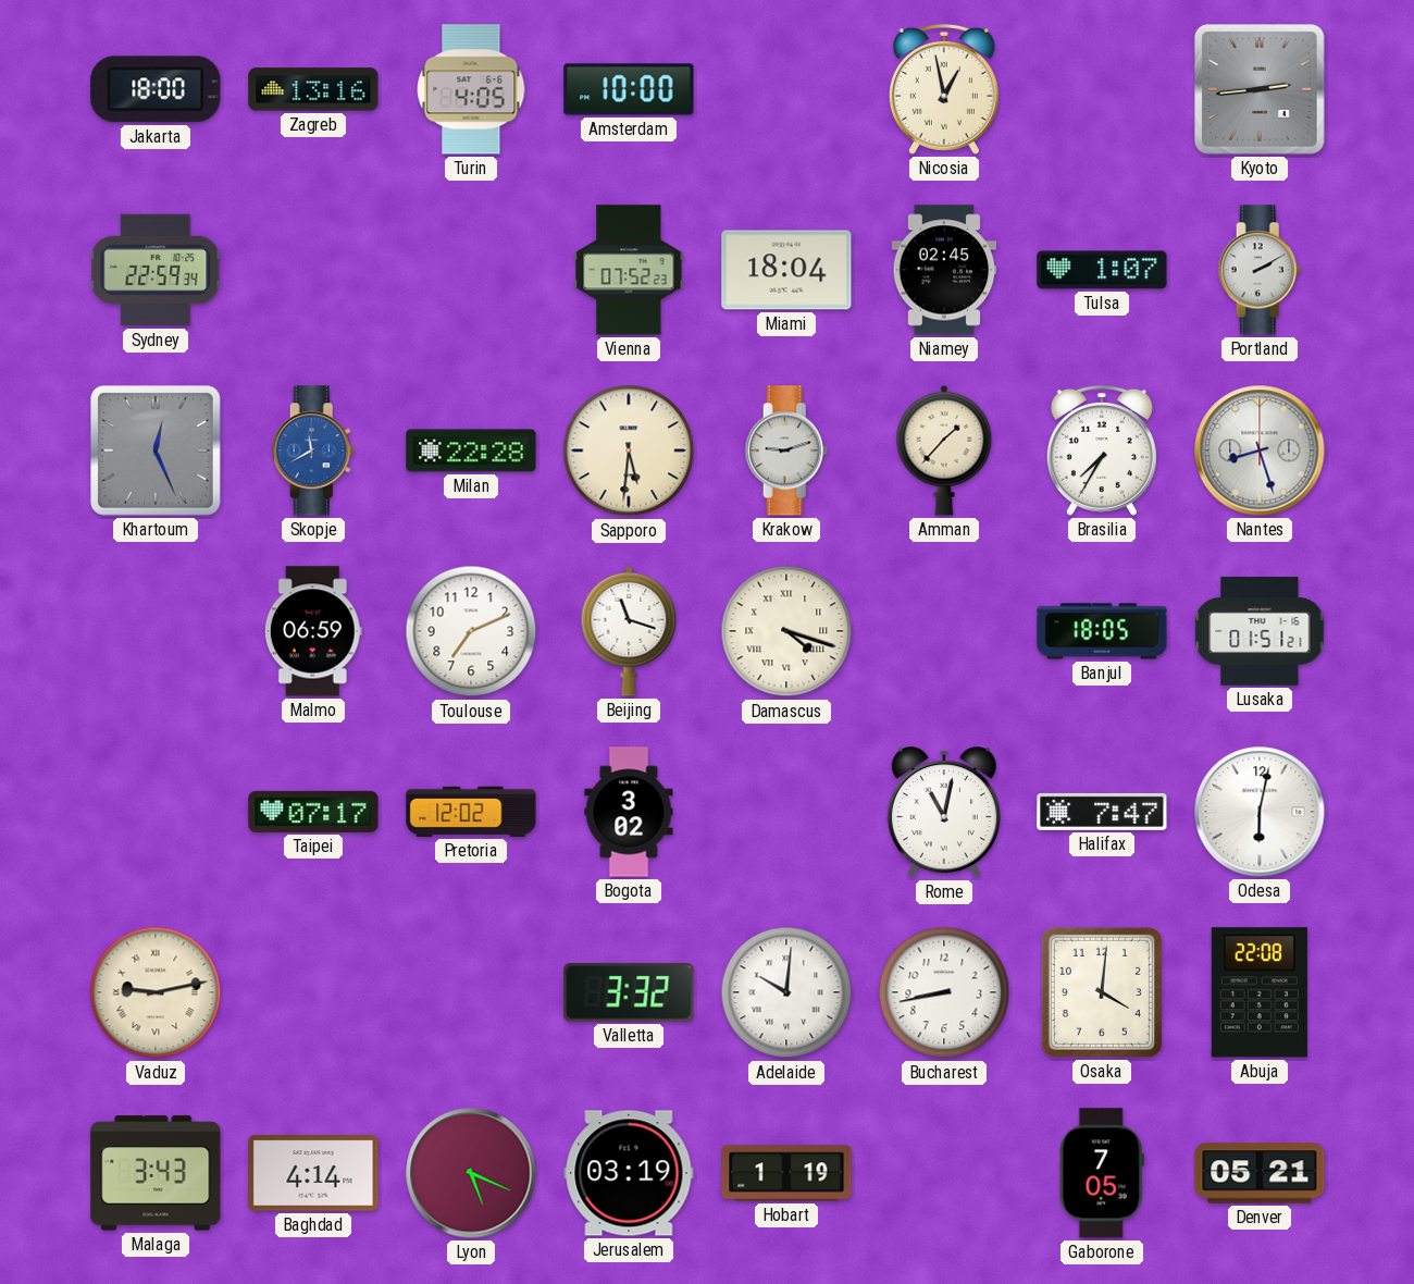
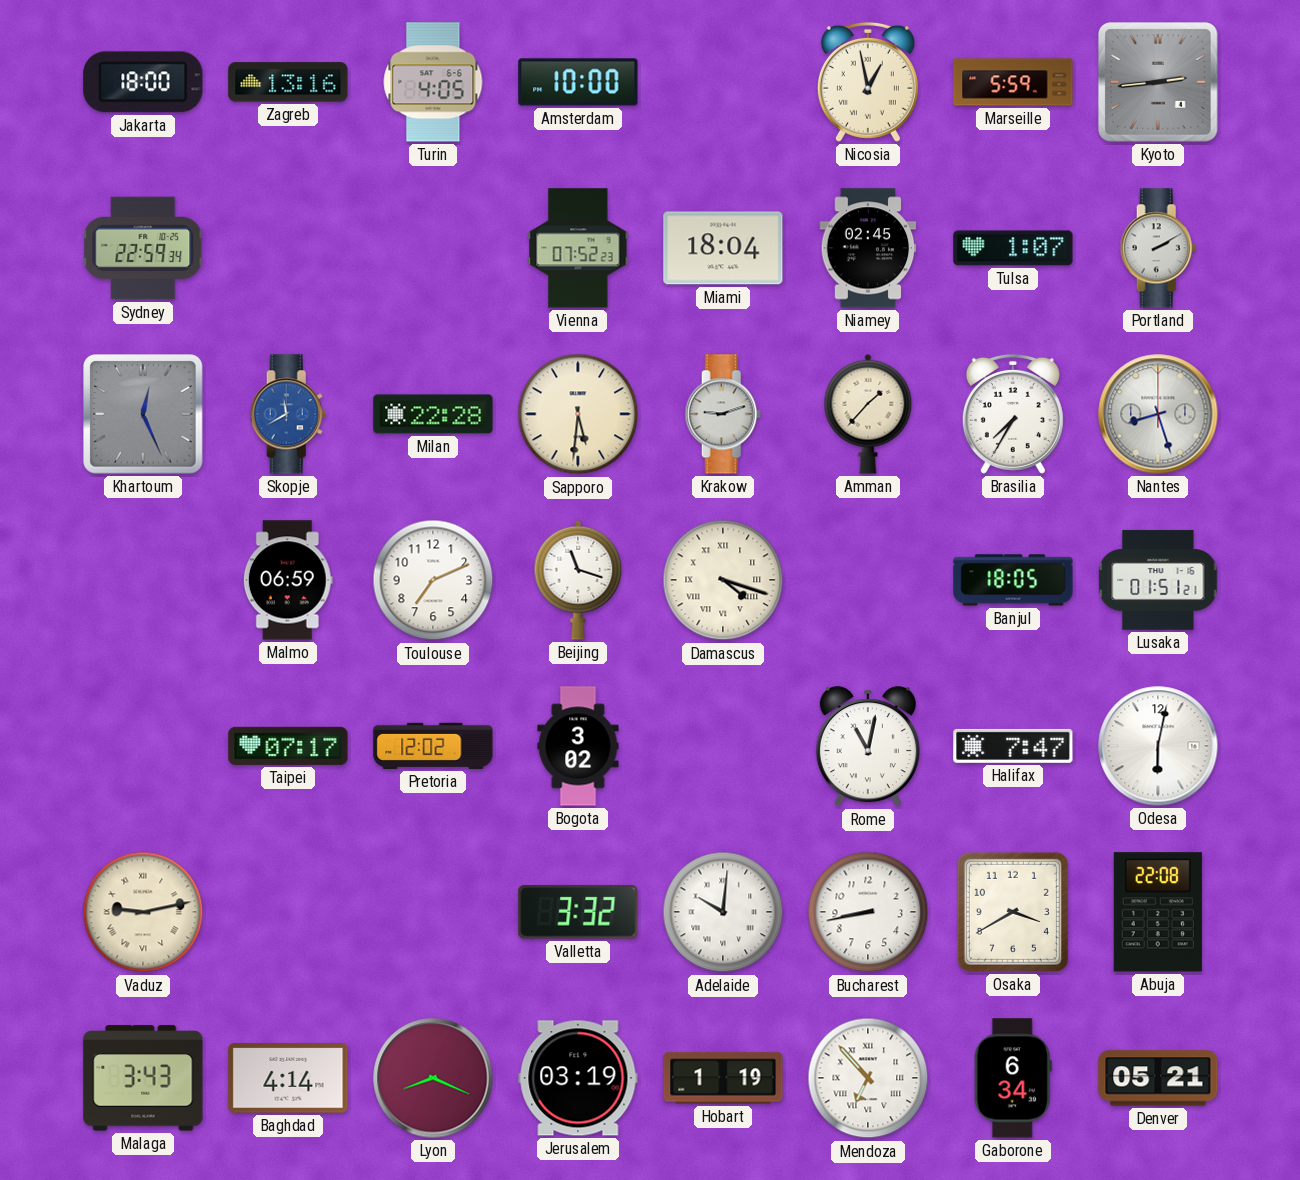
Marseille: none -> 5:59
Osaka: 4:01 -> 3:40
Lyon: 5:19 -> 8:19
Mendoza: none -> 6:53
Gaborone: 7:05 -> 6:34
